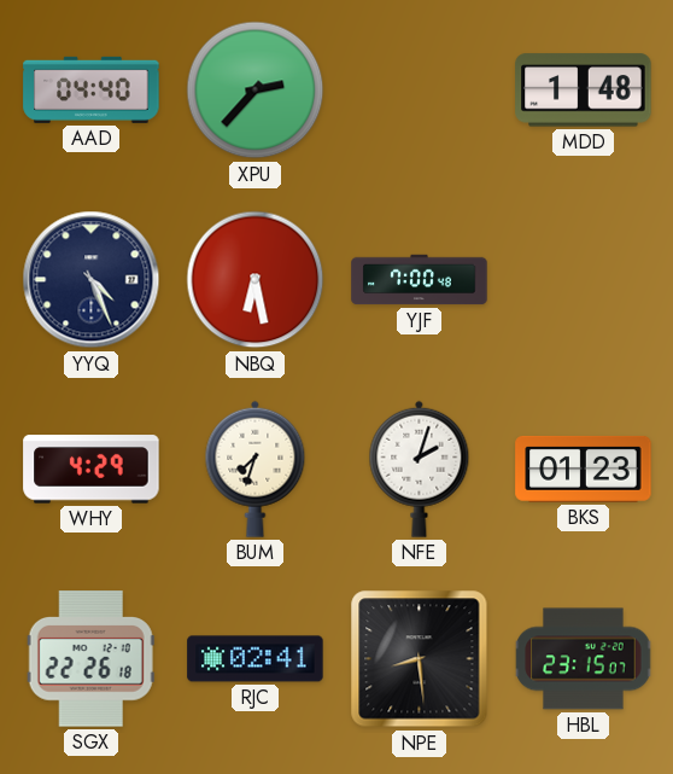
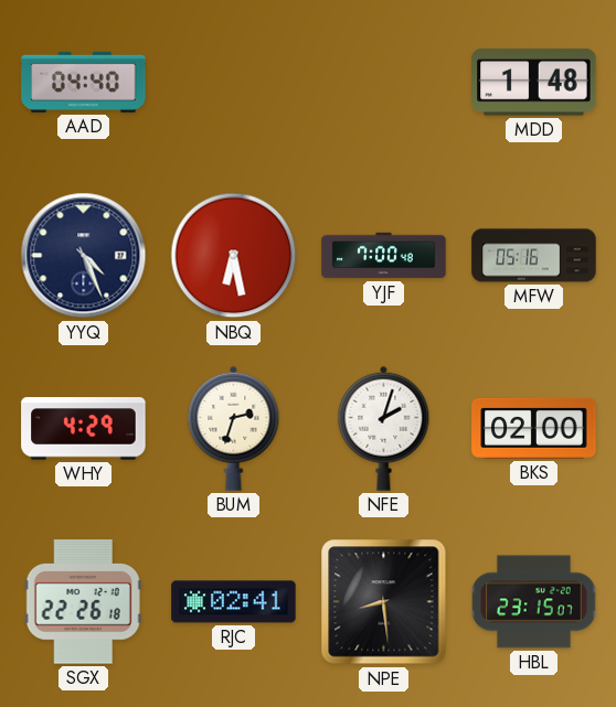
XPU: 2:37 -> none
MFW: none -> 05:16
BUM: 7:33 -> 2:33
BKS: 01:23 -> 02:00
